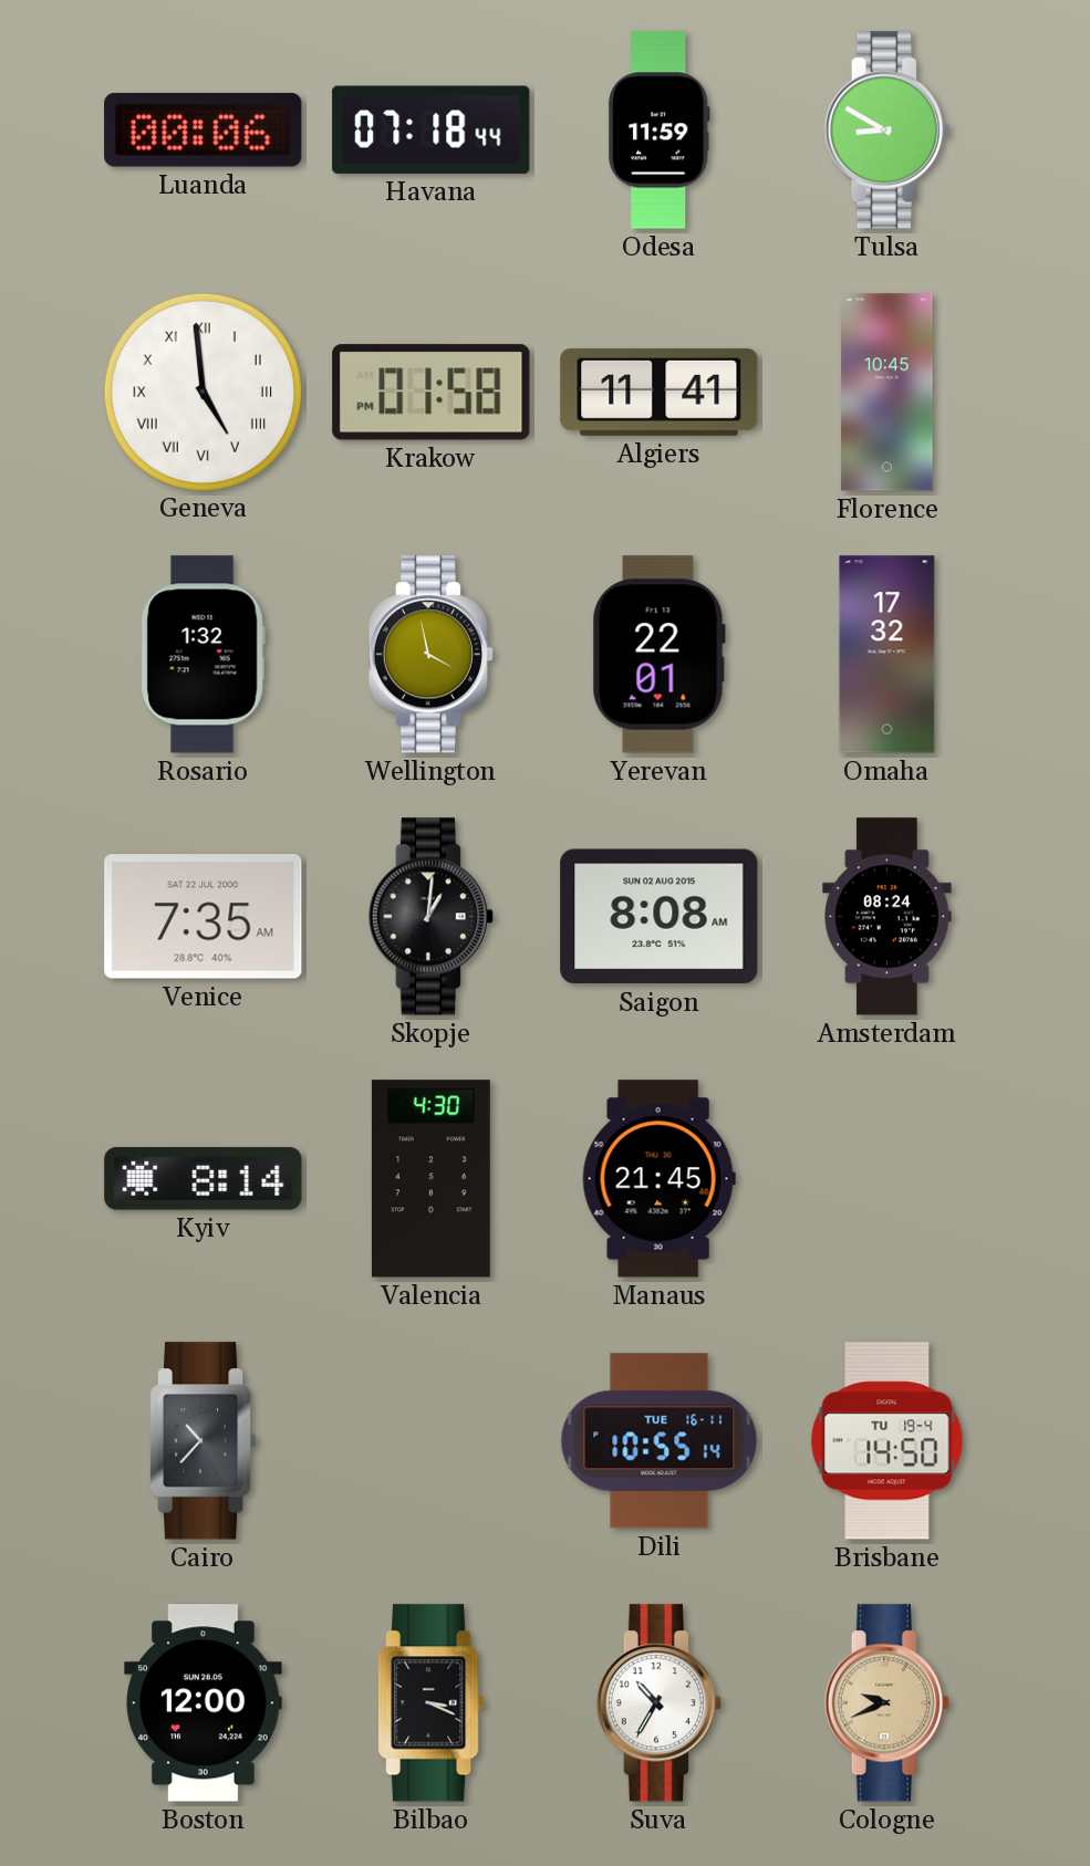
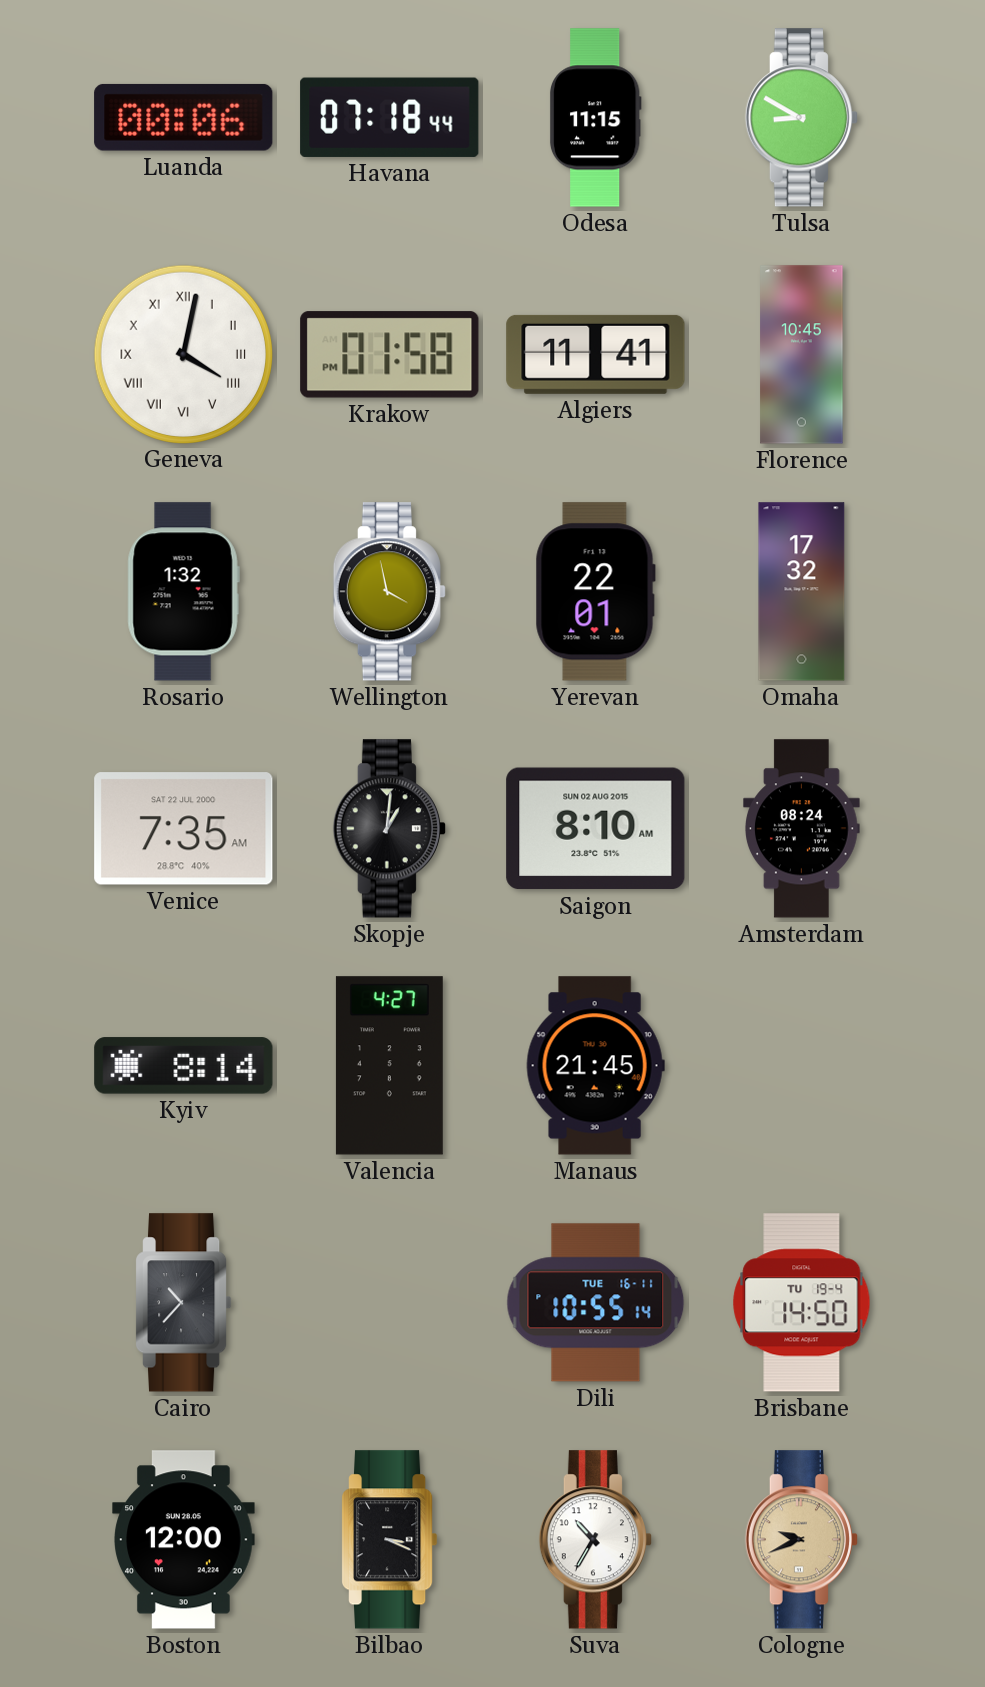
Odesa: 11:59 -> 11:15
Geneva: 4:59 -> 4:02
Saigon: 8:08 -> 8:10
Valencia: 4:30 -> 4:27
